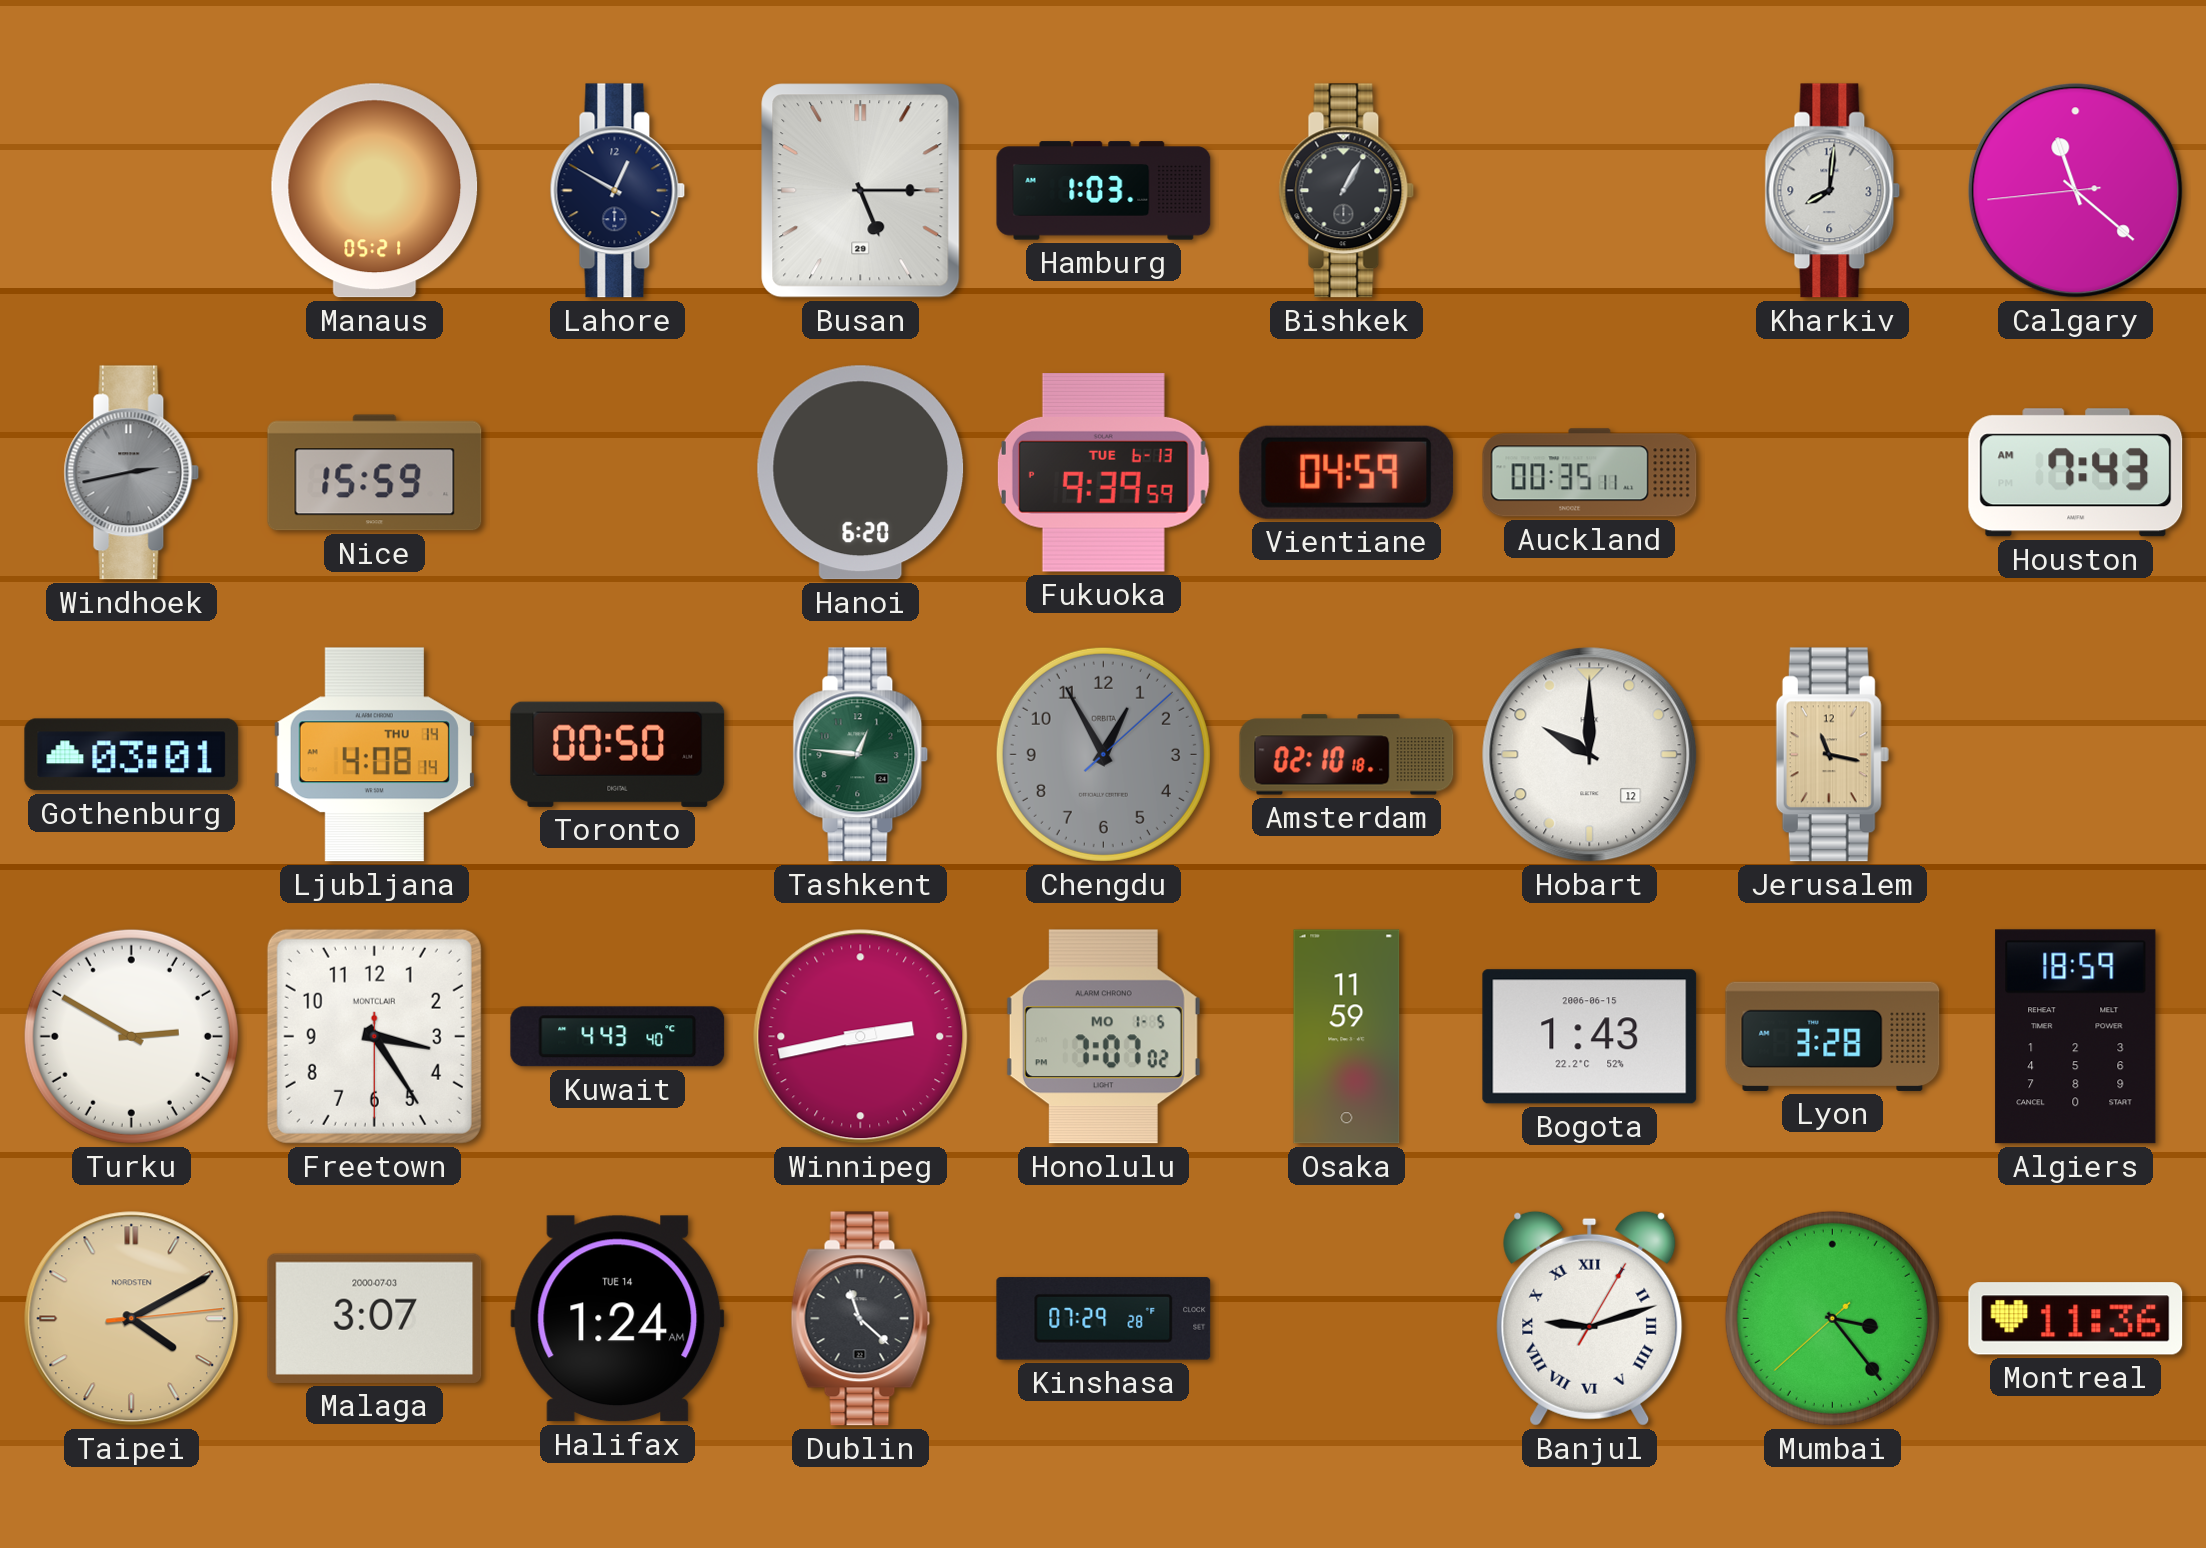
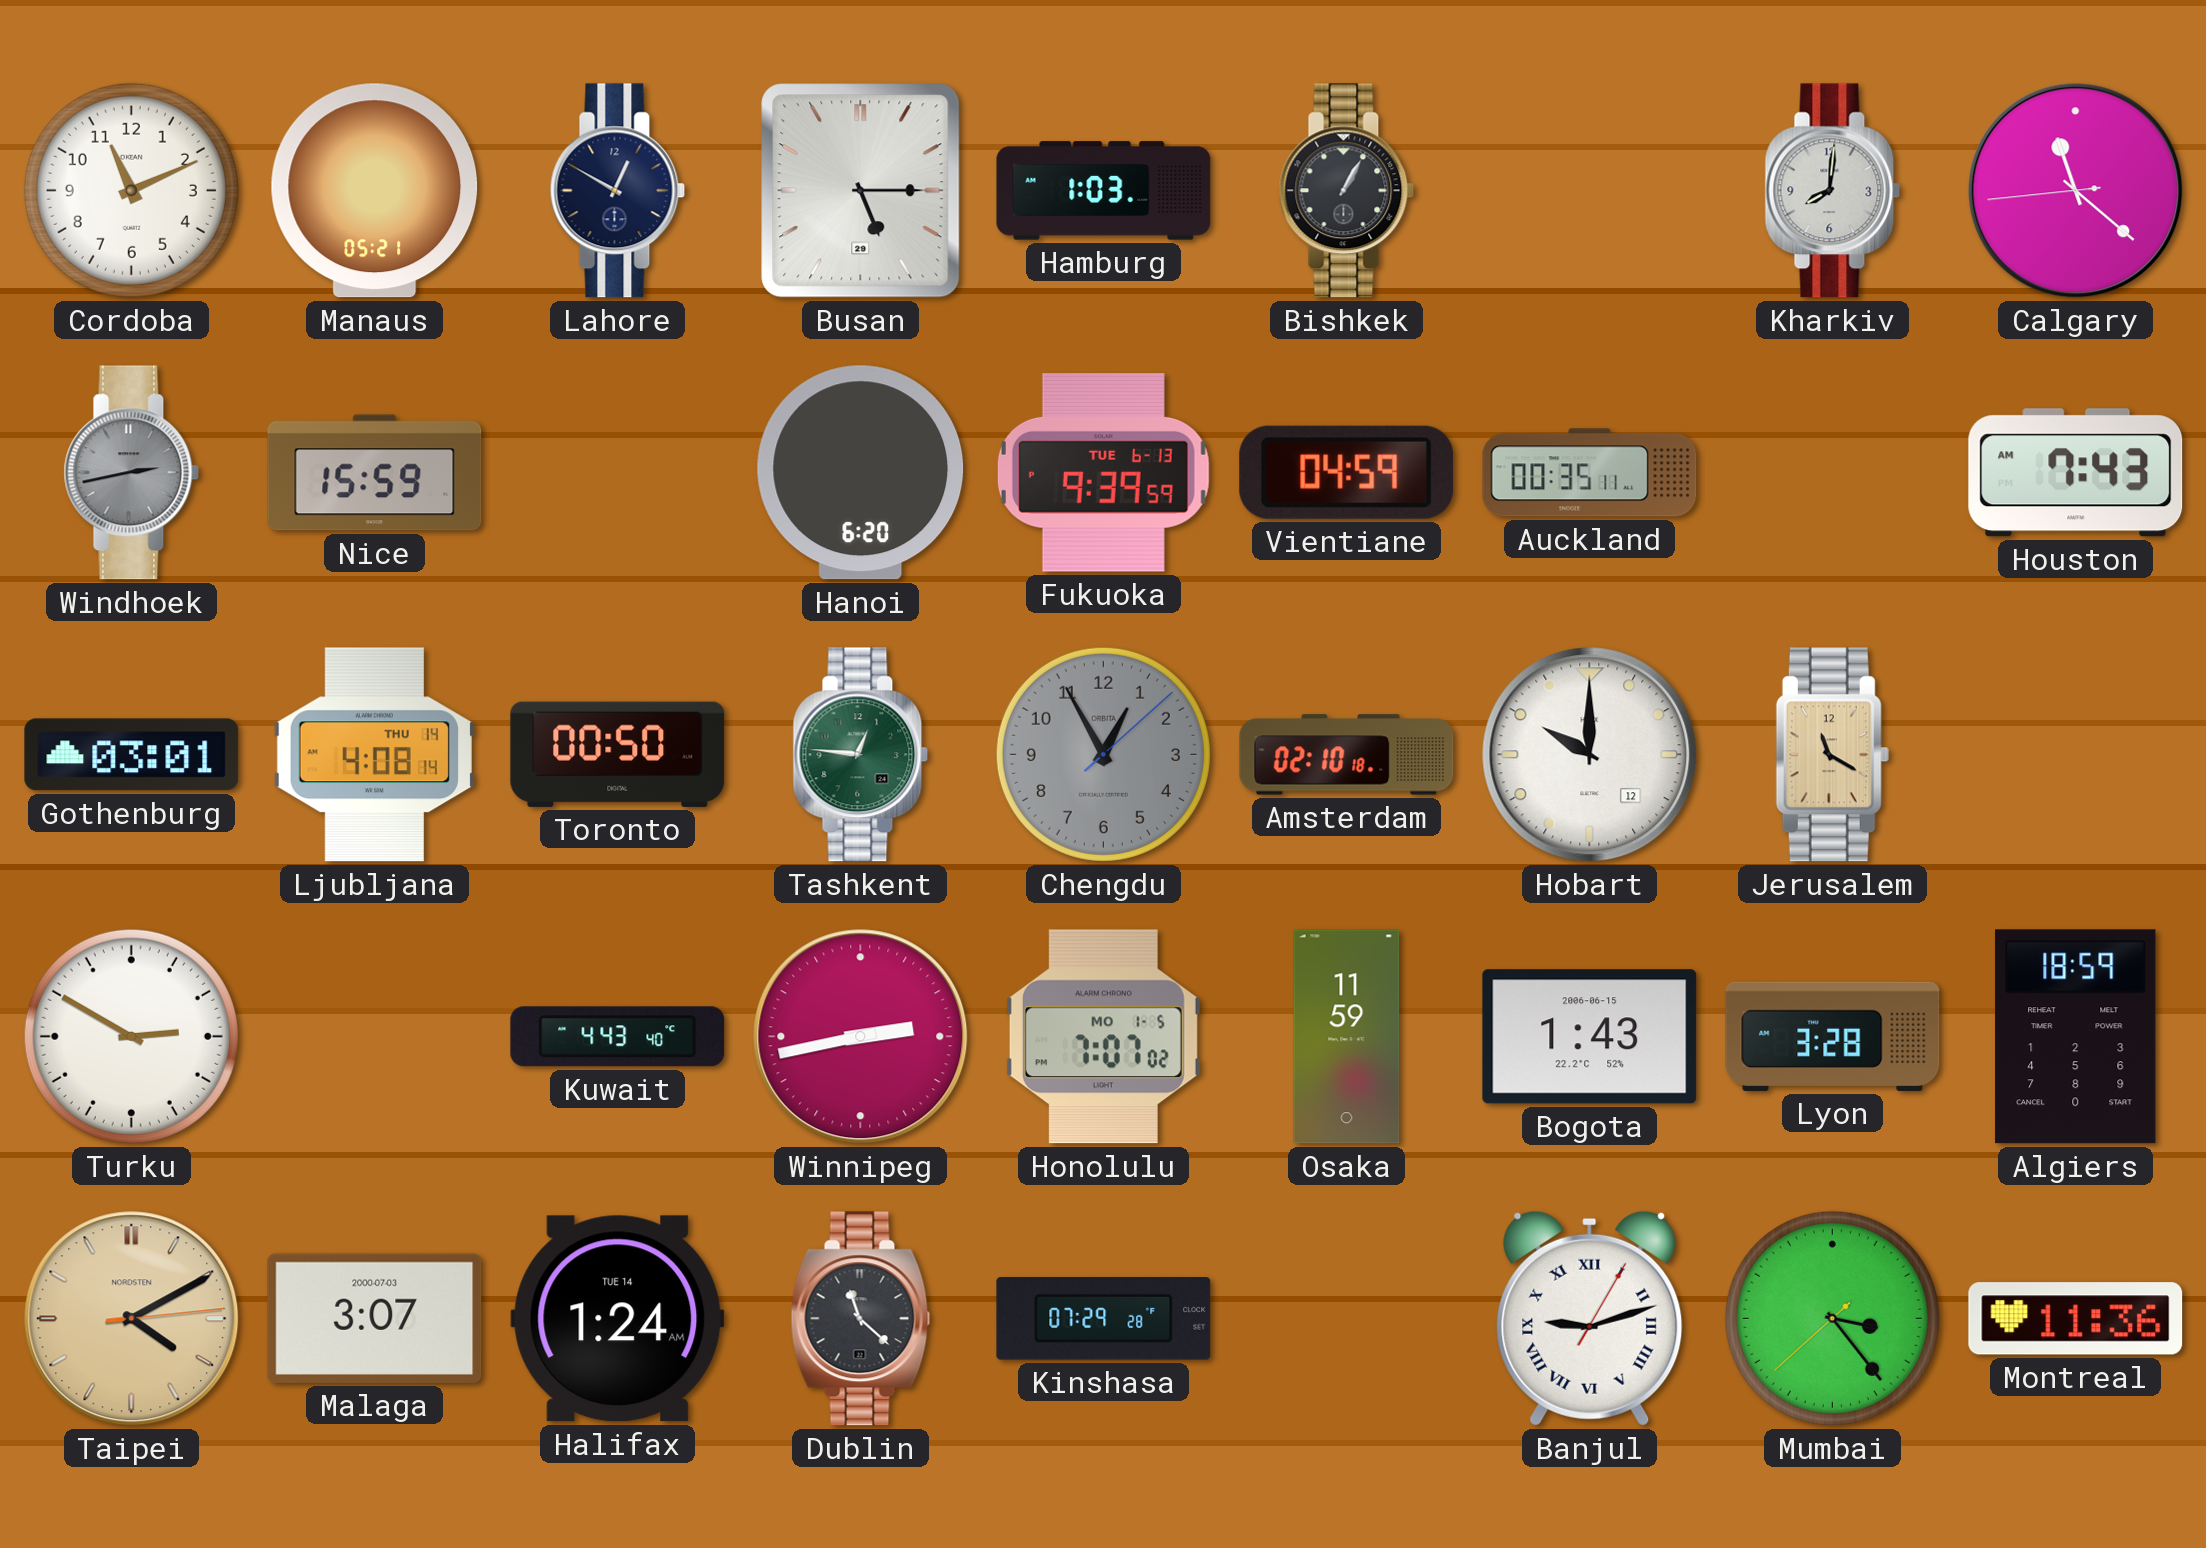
Cordoba: none -> 11:11
Jerusalem: 11:17 -> 11:20
Freetown: 3:24 -> none
